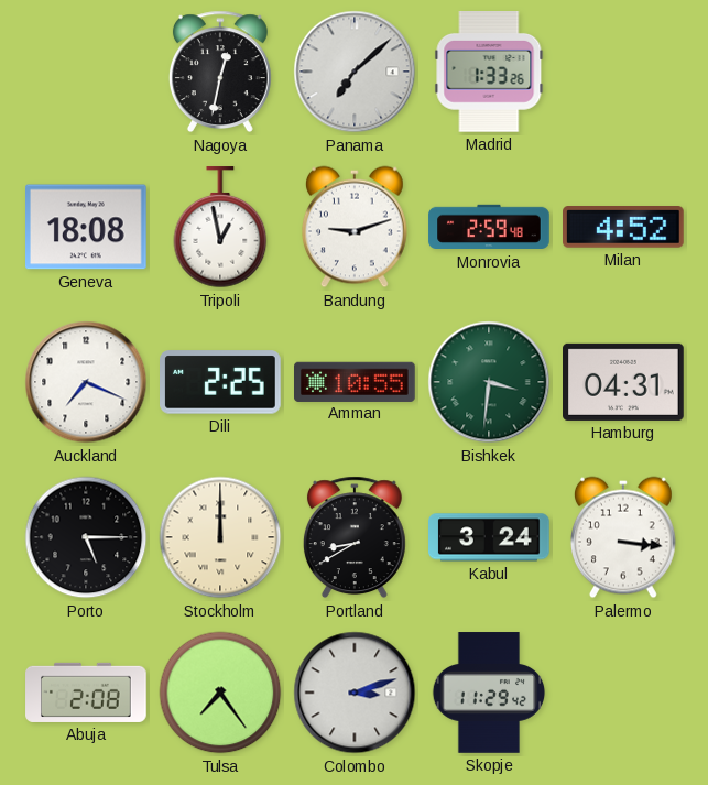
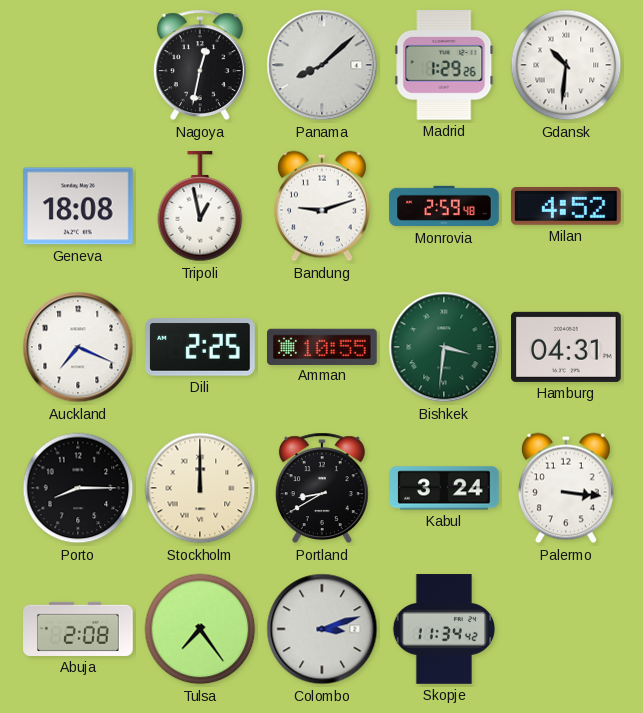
Panama: 7:08 -> 8:08
Madrid: 1:33 -> 1:29
Gdansk: none -> 10:31
Porto: 5:15 -> 8:15
Skopje: 11:29 -> 11:34
